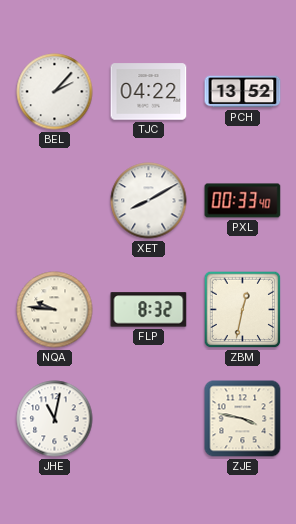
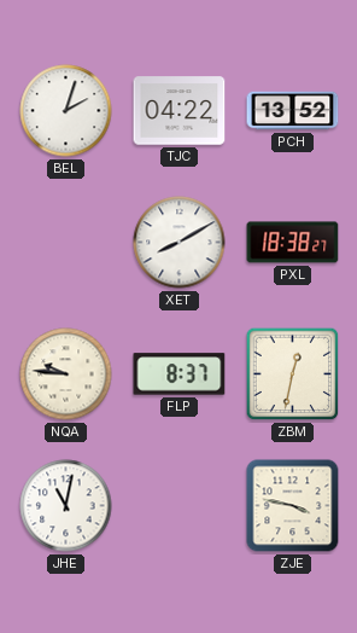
BEL: 2:07 -> 2:03
PXL: 00:33 -> 18:38
FLP: 8:32 -> 8:37
